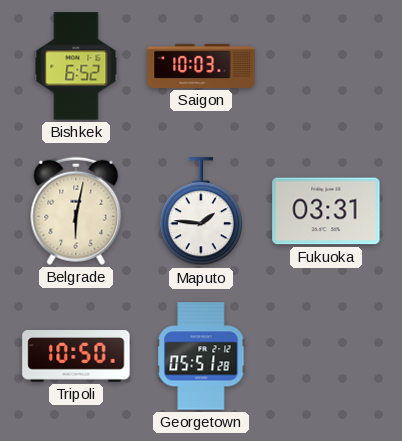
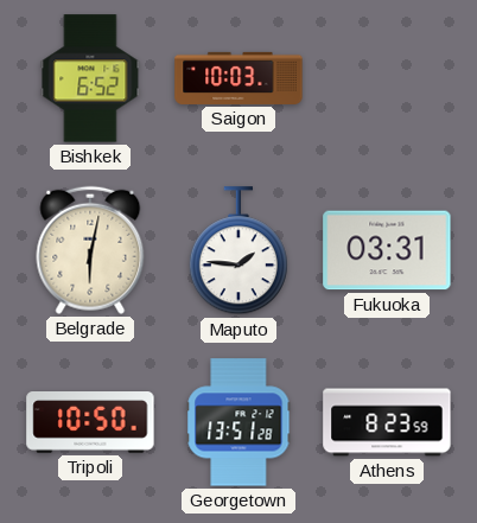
Georgetown: 05:51 -> 13:51
Athens: none -> 8:23
